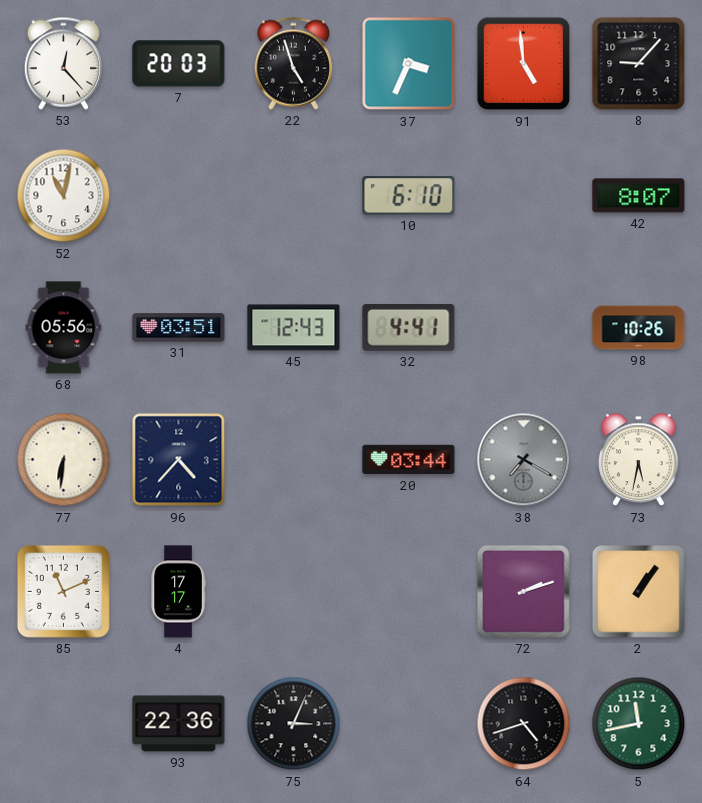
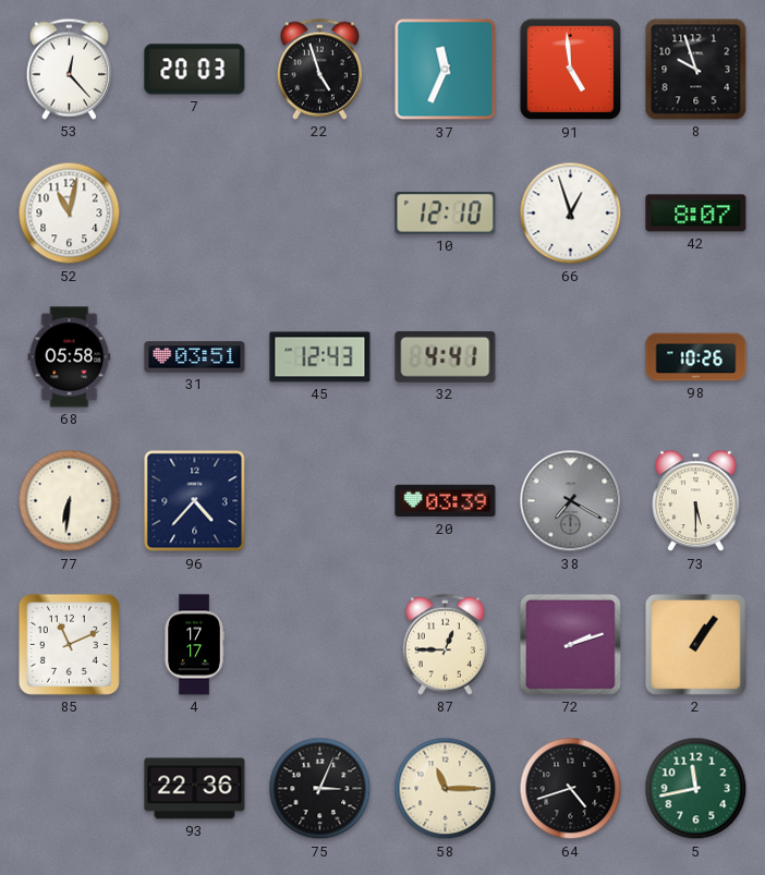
37: 3:34 -> 11:34
8: 9:07 -> 9:57
10: 6:10 -> 12:10
66: none -> 12:57
68: 05:56 -> 05:58
20: 03:44 -> 03:39
73: 5:32 -> 5:30
87: none -> 12:45
58: none -> 11:15
